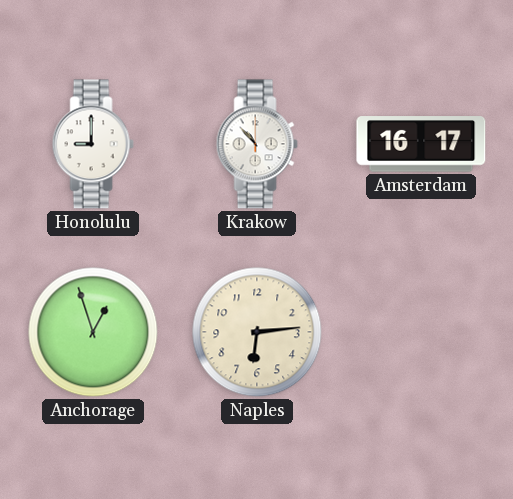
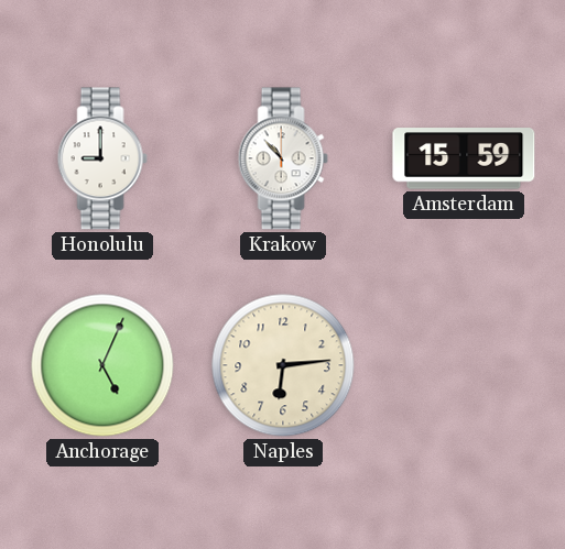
Amsterdam: 16:17 -> 15:59
Anchorage: 12:57 -> 5:04
